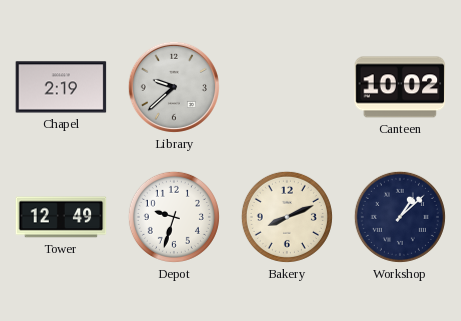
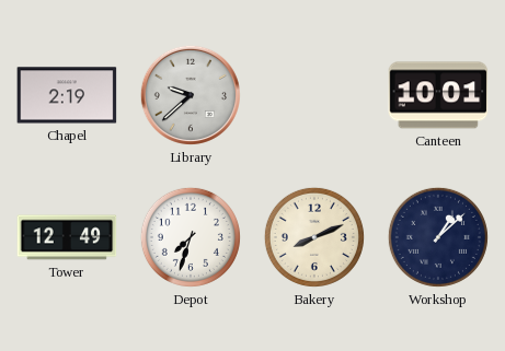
Canteen: 10:02 -> 10:01
Depot: 9:33 -> 7:33
